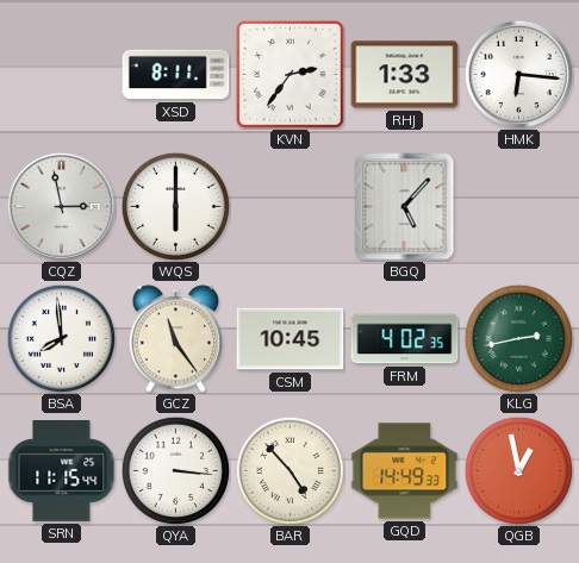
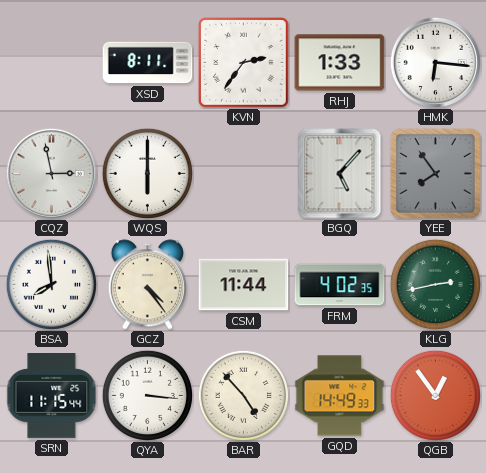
YEE: none -> 7:54
GCZ: 11:24 -> 4:24
CSM: 10:45 -> 11:44
QGB: 12:58 -> 12:54
